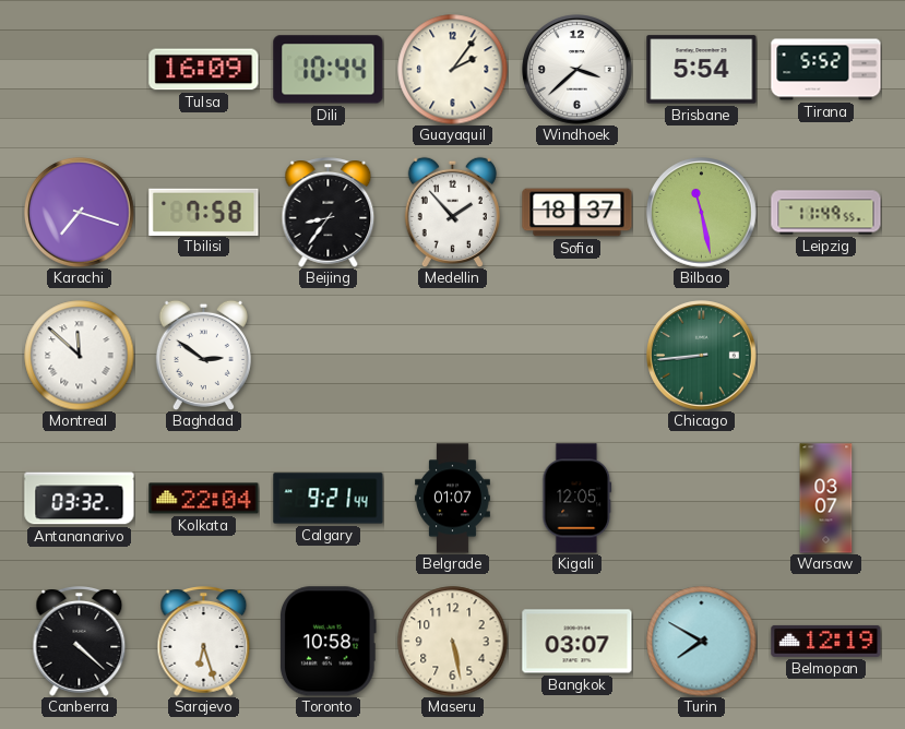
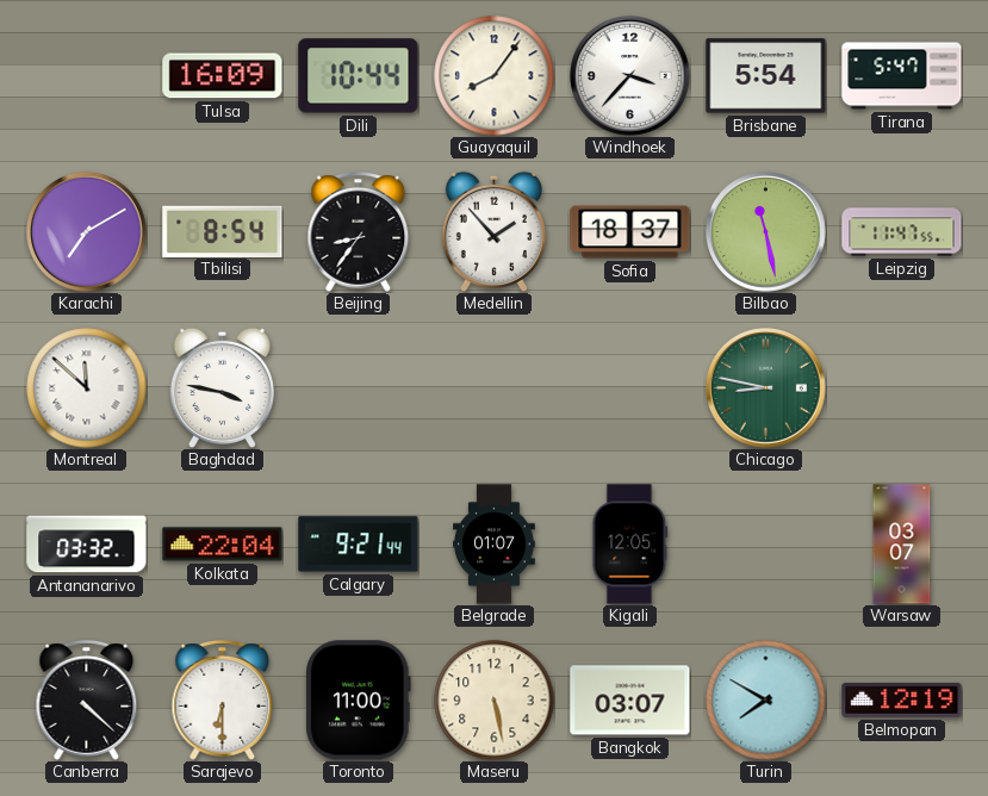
Guayaquil: 2:06 -> 8:06
Windhoek: 3:38 -> 3:37
Tirana: 5:52 -> 5:47
Karachi: 7:18 -> 7:10
Tbilisi: 7:58 -> 8:54
Leipzig: 11:49 -> 11:47
Baghdad: 2:51 -> 3:47
Chicago: 8:44 -> 8:47
Sarajevo: 6:27 -> 6:30
Toronto: 10:58 -> 11:00
